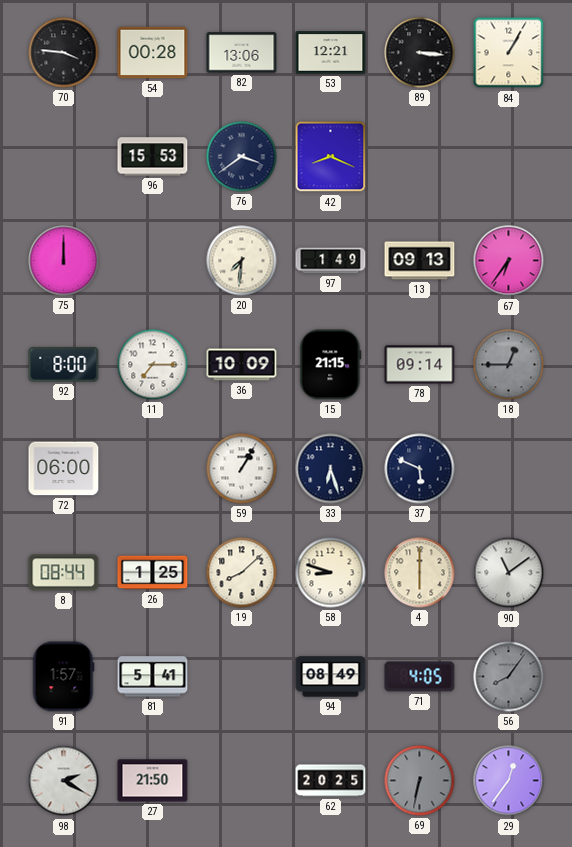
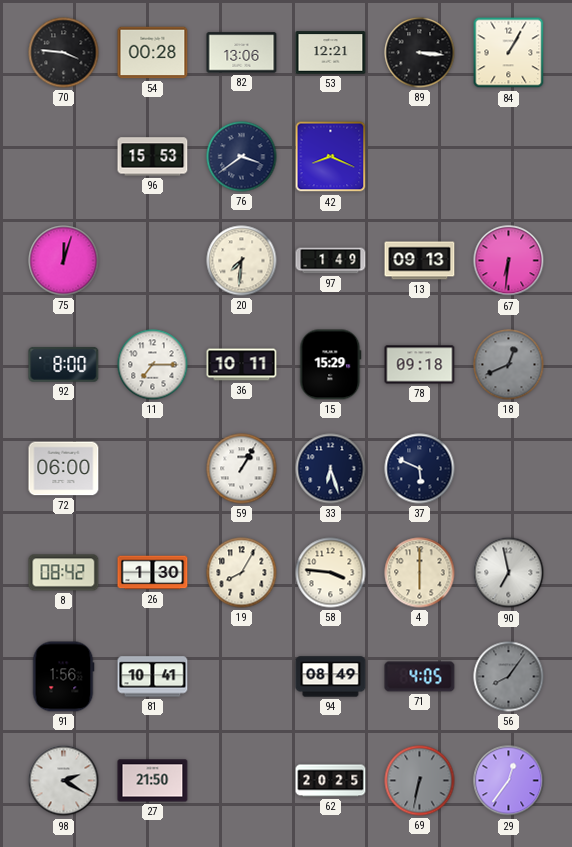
75: 12:00 -> 12:03
67: 6:36 -> 6:31
36: 10:09 -> 10:11
15: 21:15 -> 15:29
78: 09:14 -> 09:18
18: 12:45 -> 12:41
8: 08:44 -> 08:42
26: 1:25 -> 1:30
19: 8:08 -> 8:05
58: 8:48 -> 3:46
90: 11:09 -> 6:58
91: 1:57 -> 1:56
81: 5:41 -> 10:41
